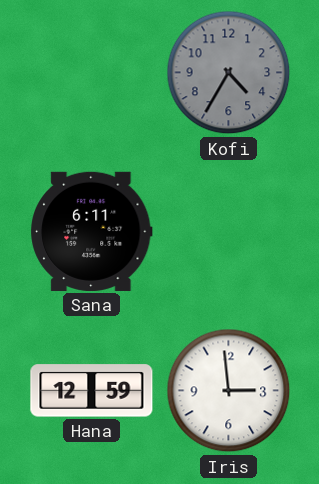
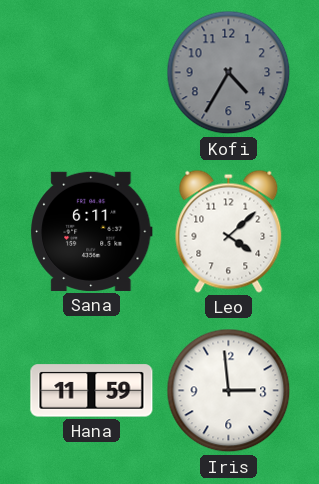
Leo: none -> 4:08
Hana: 12:59 -> 11:59
